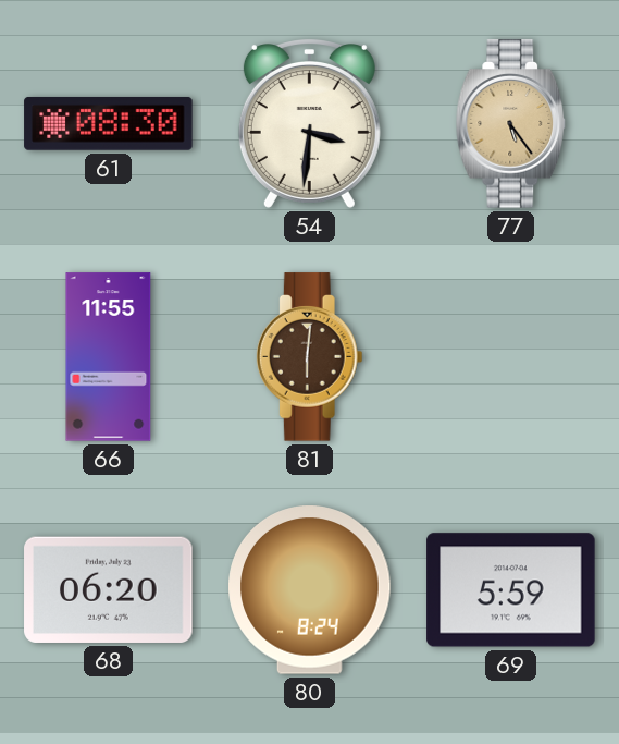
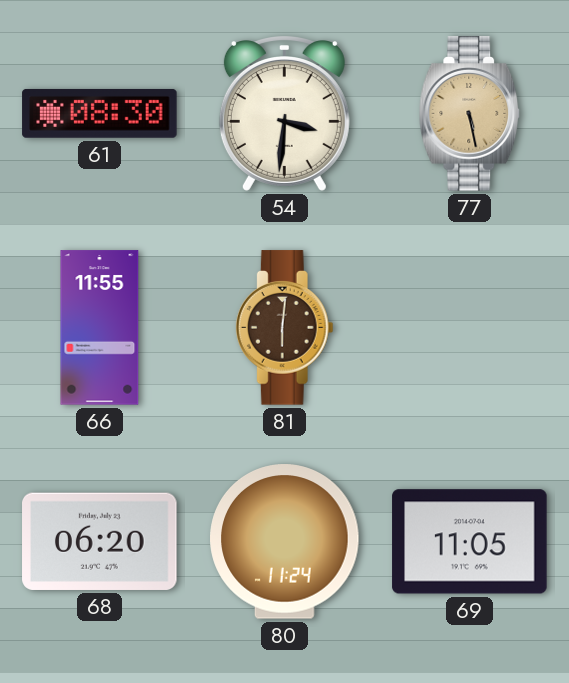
77: 5:24 -> 5:28
80: 8:24 -> 11:24
69: 5:59 -> 11:05
